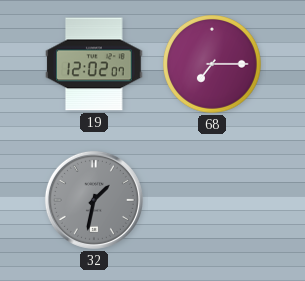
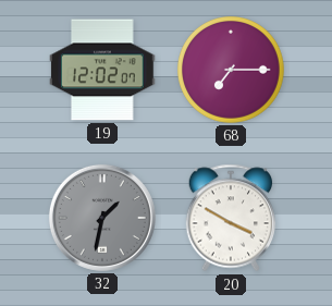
20: none -> 3:50
